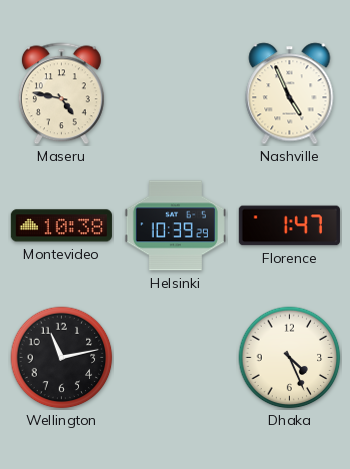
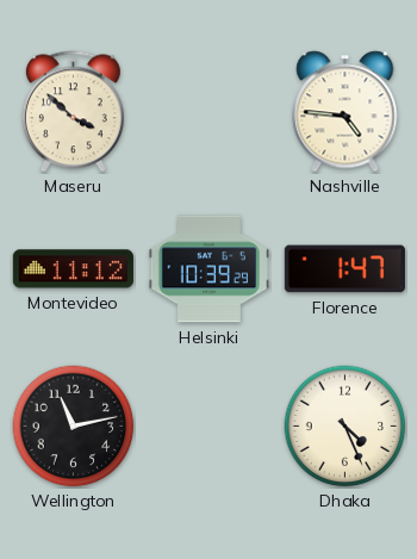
Maseru: 4:47 -> 3:52
Nashville: 4:56 -> 4:46
Montevideo: 10:38 -> 11:12
